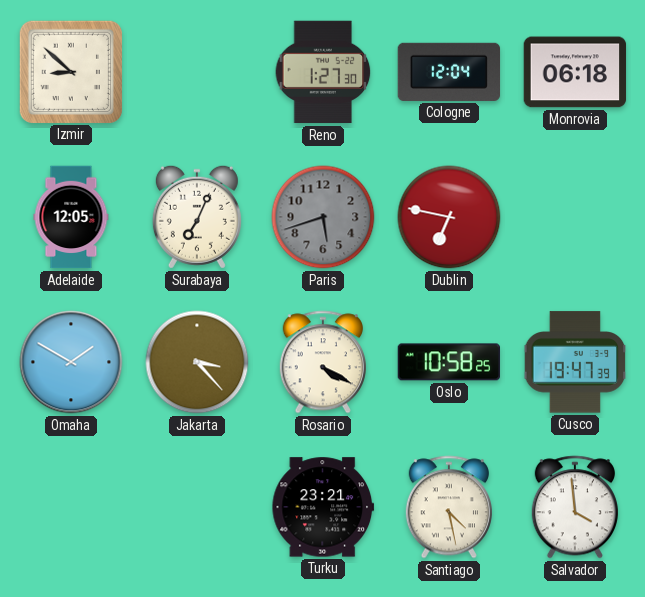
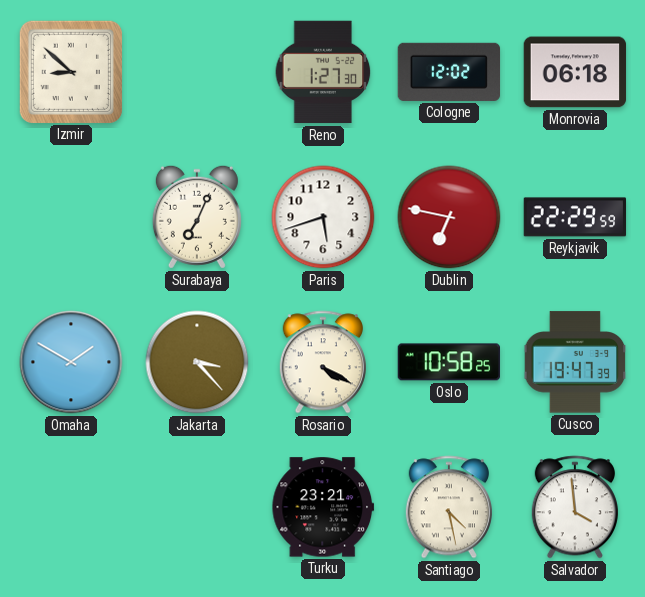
Cologne: 12:04 -> 12:02
Adelaide: 12:05 -> none
Paris dial: grey -> white
Reykjavik: none -> 22:29
